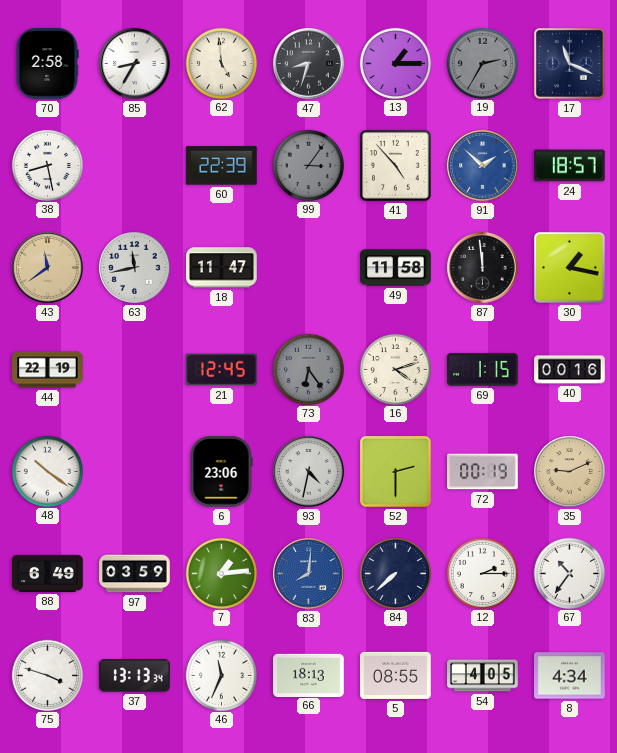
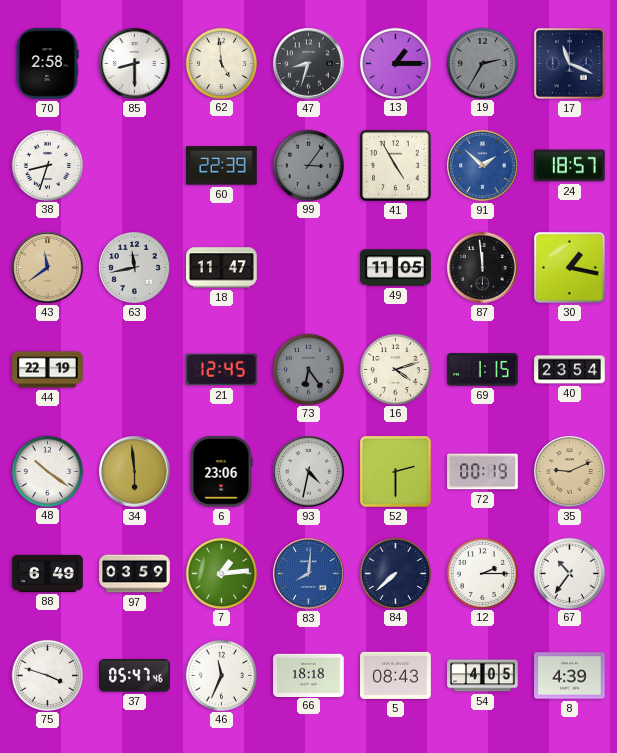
85: 8:35 -> 8:30
38: 8:28 -> 8:33
41: 4:53 -> 4:55
49: 11:58 -> 11:05
40: 00:16 -> 23:54
34: none -> 5:59
37: 13:13 -> 05:47
66: 18:13 -> 18:18
5: 08:55 -> 08:43
8: 4:34 -> 4:39
